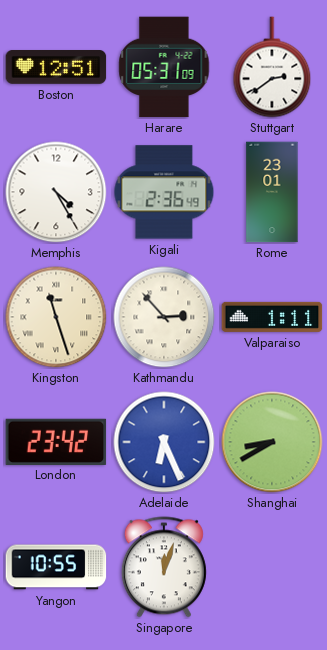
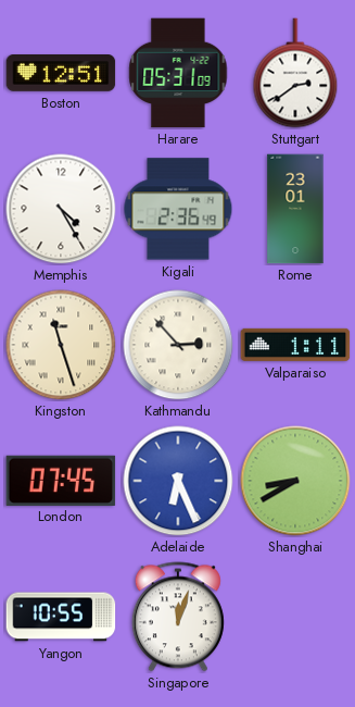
London: 23:42 -> 07:45
